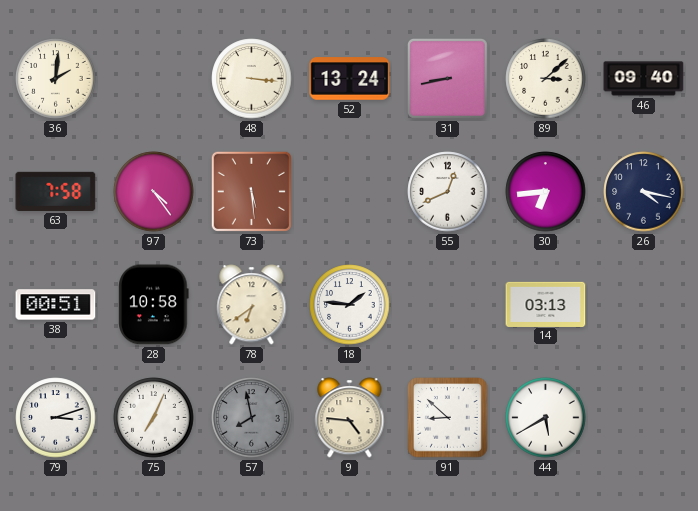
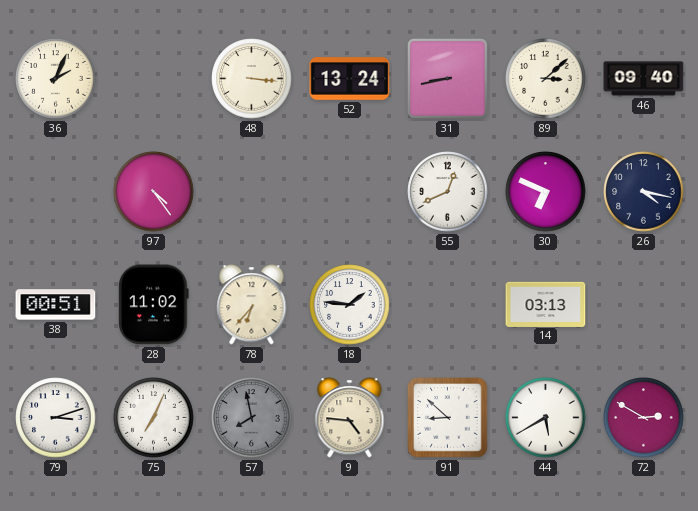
36: 2:01 -> 2:04
63: 7:58 -> none
73: 5:29 -> none
30: 6:44 -> 6:49
28: 10:58 -> 11:02
78: 6:39 -> 6:37
72: none -> 2:50
